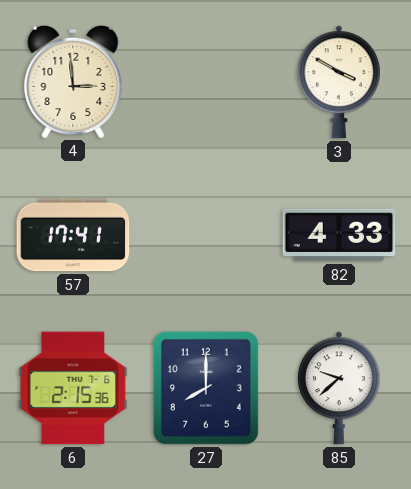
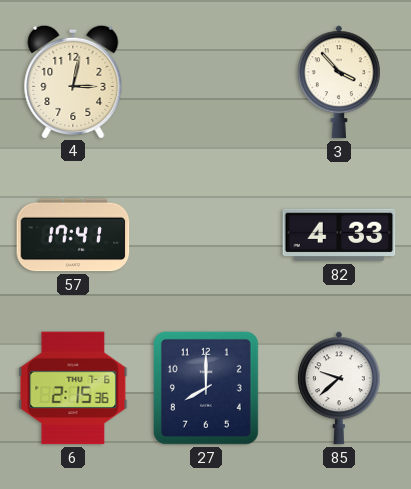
4: 2:59 -> 3:02
3: 3:50 -> 3:53
